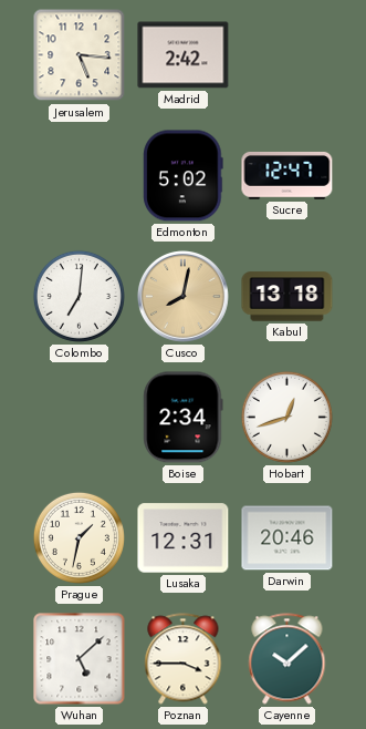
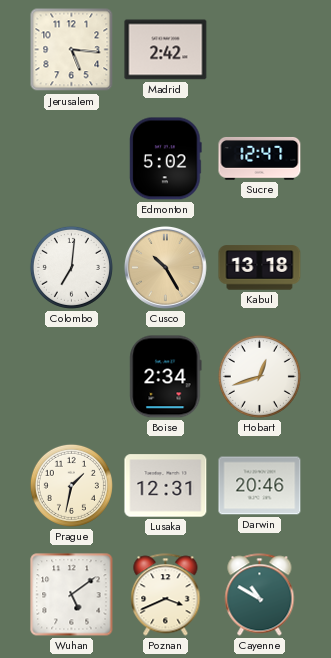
Cusco: 8:02 -> 10:25
Wuhan: 5:08 -> 5:09
Poznan: 3:45 -> 3:41
Cayenne: 10:08 -> 10:50
